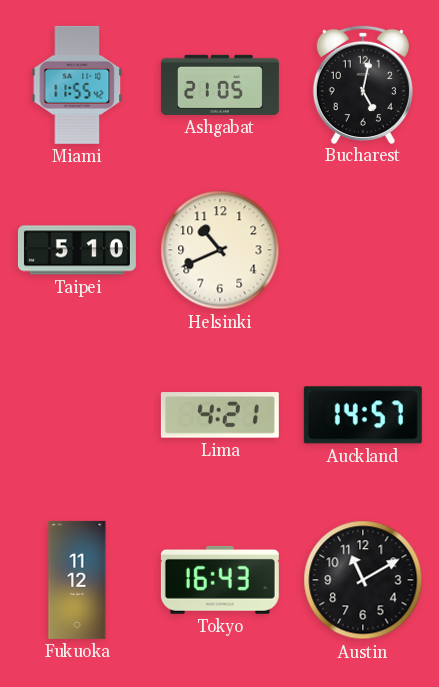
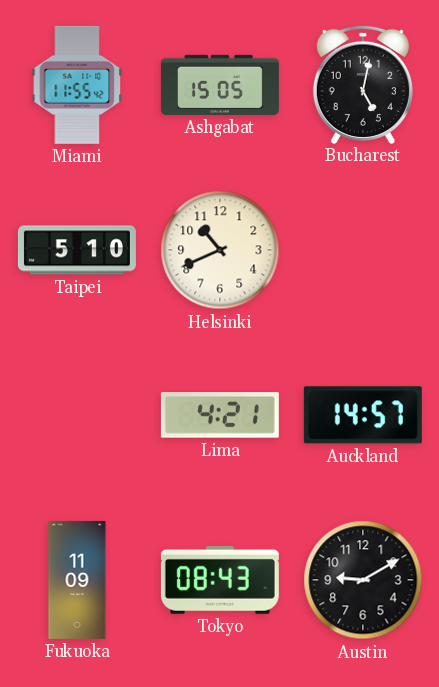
Ashgabat: 21:05 -> 15:05
Fukuoka: 11:12 -> 11:09
Tokyo: 16:43 -> 08:43
Austin: 11:10 -> 9:10
